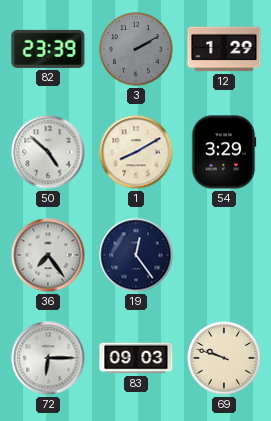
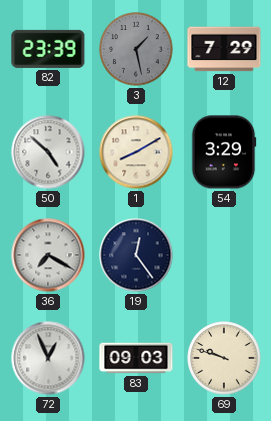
3: 2:10 -> 1:28
12: 1:29 -> 7:29
36: 7:24 -> 7:20
72: 6:15 -> 12:56
